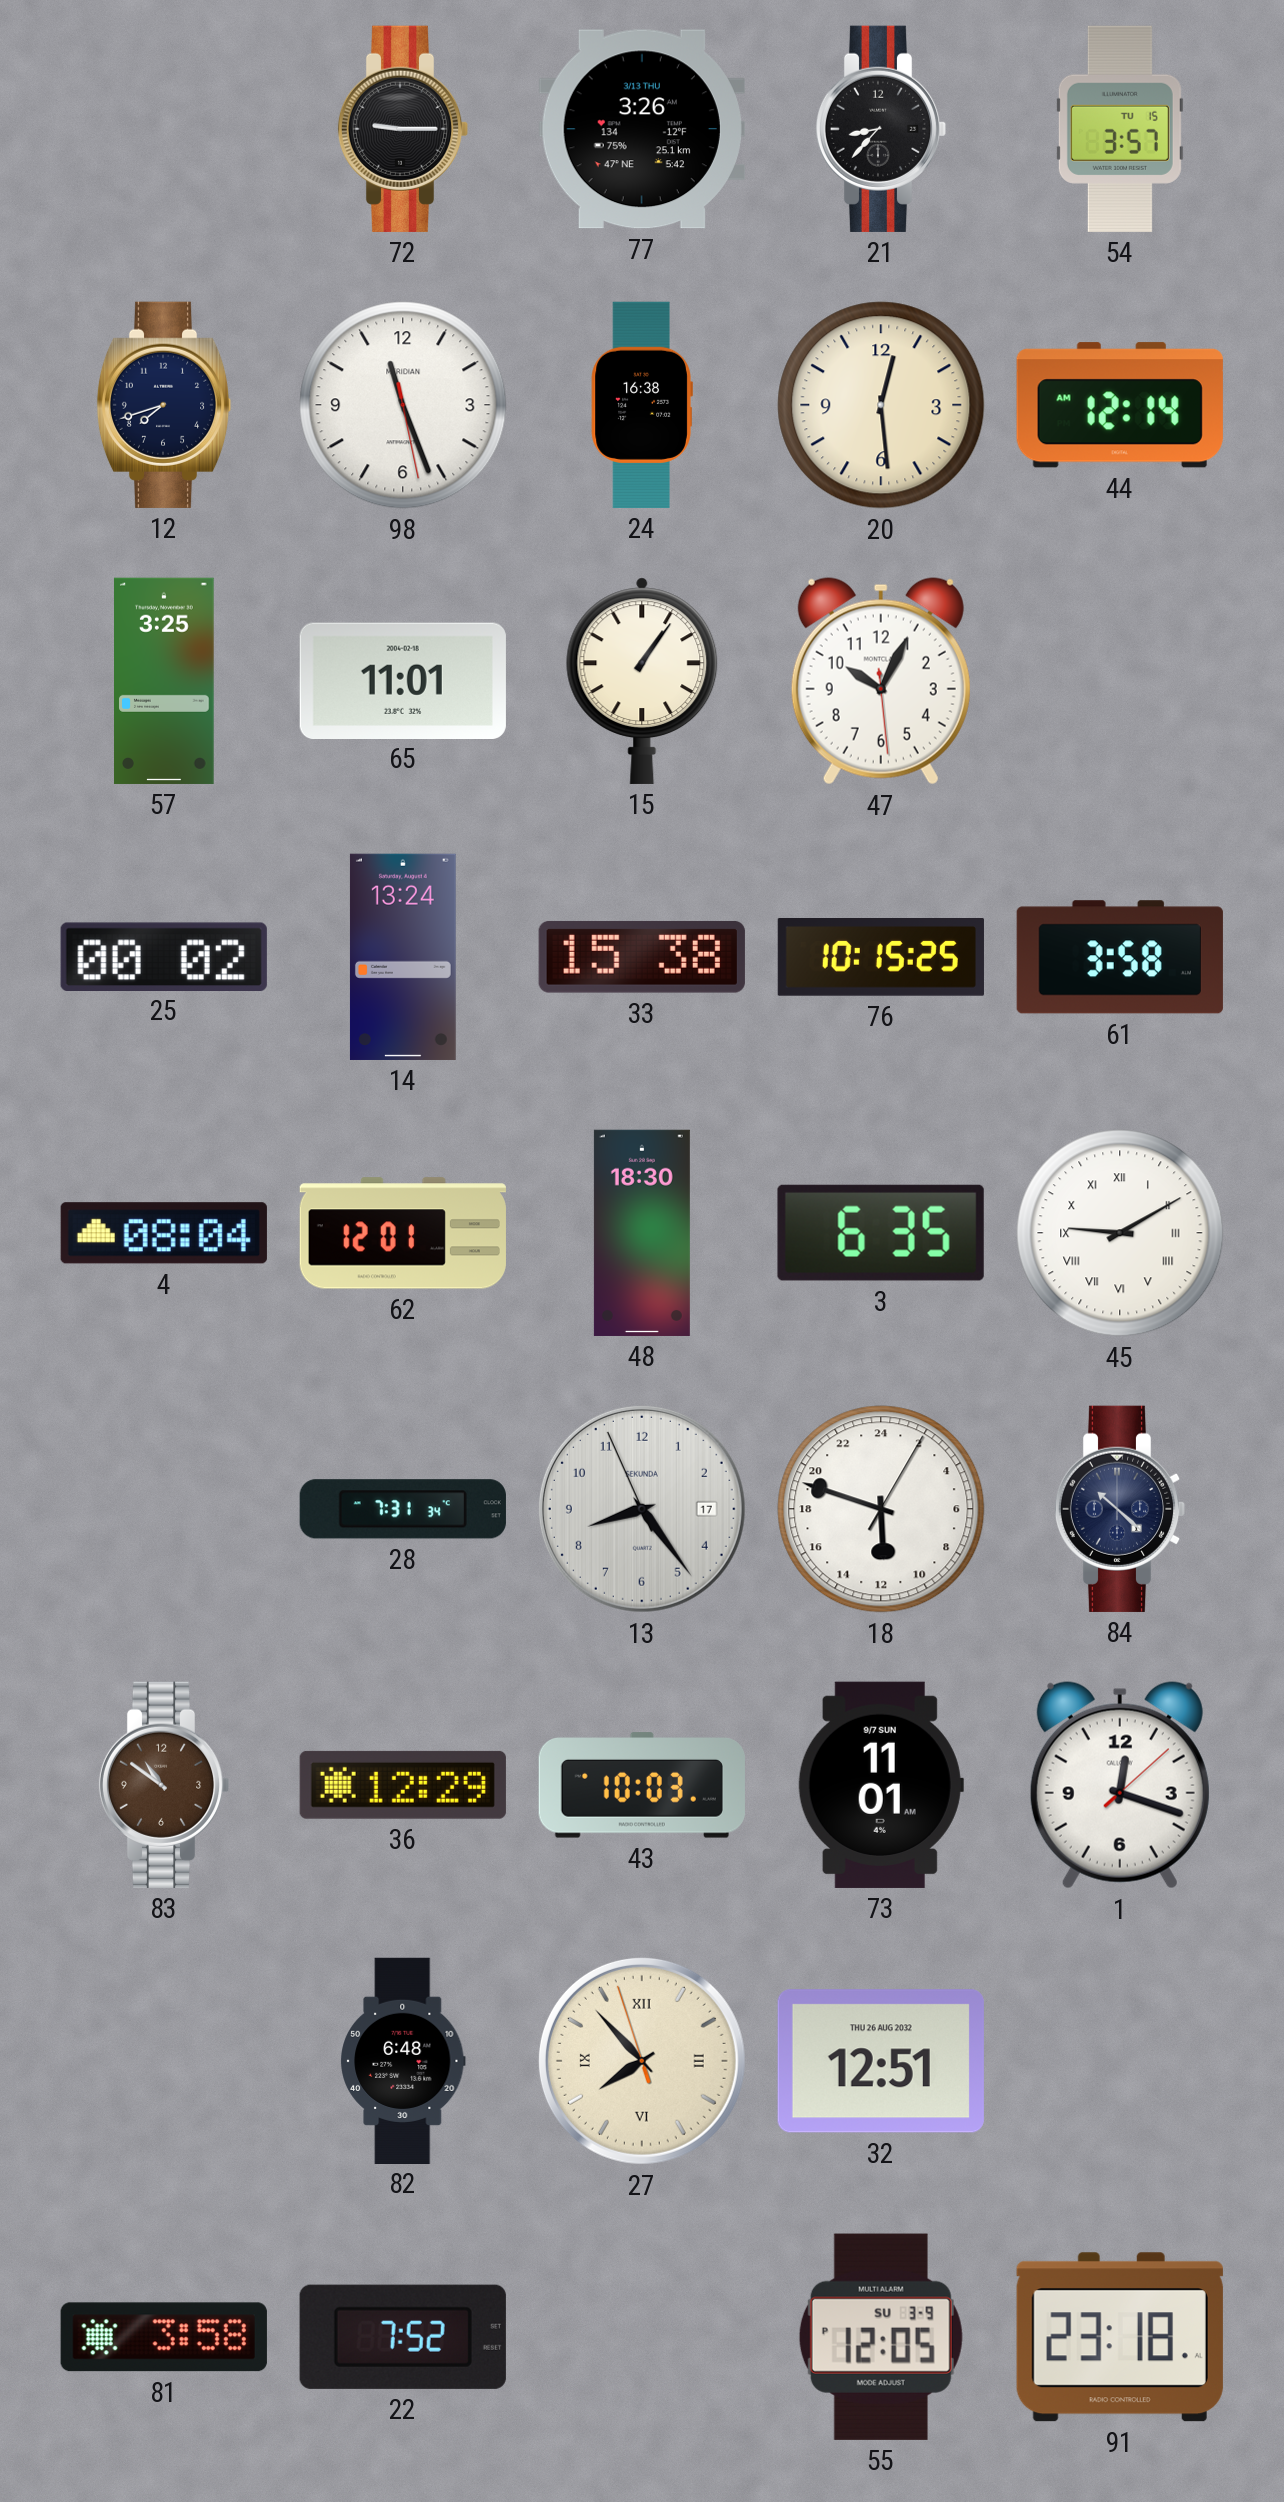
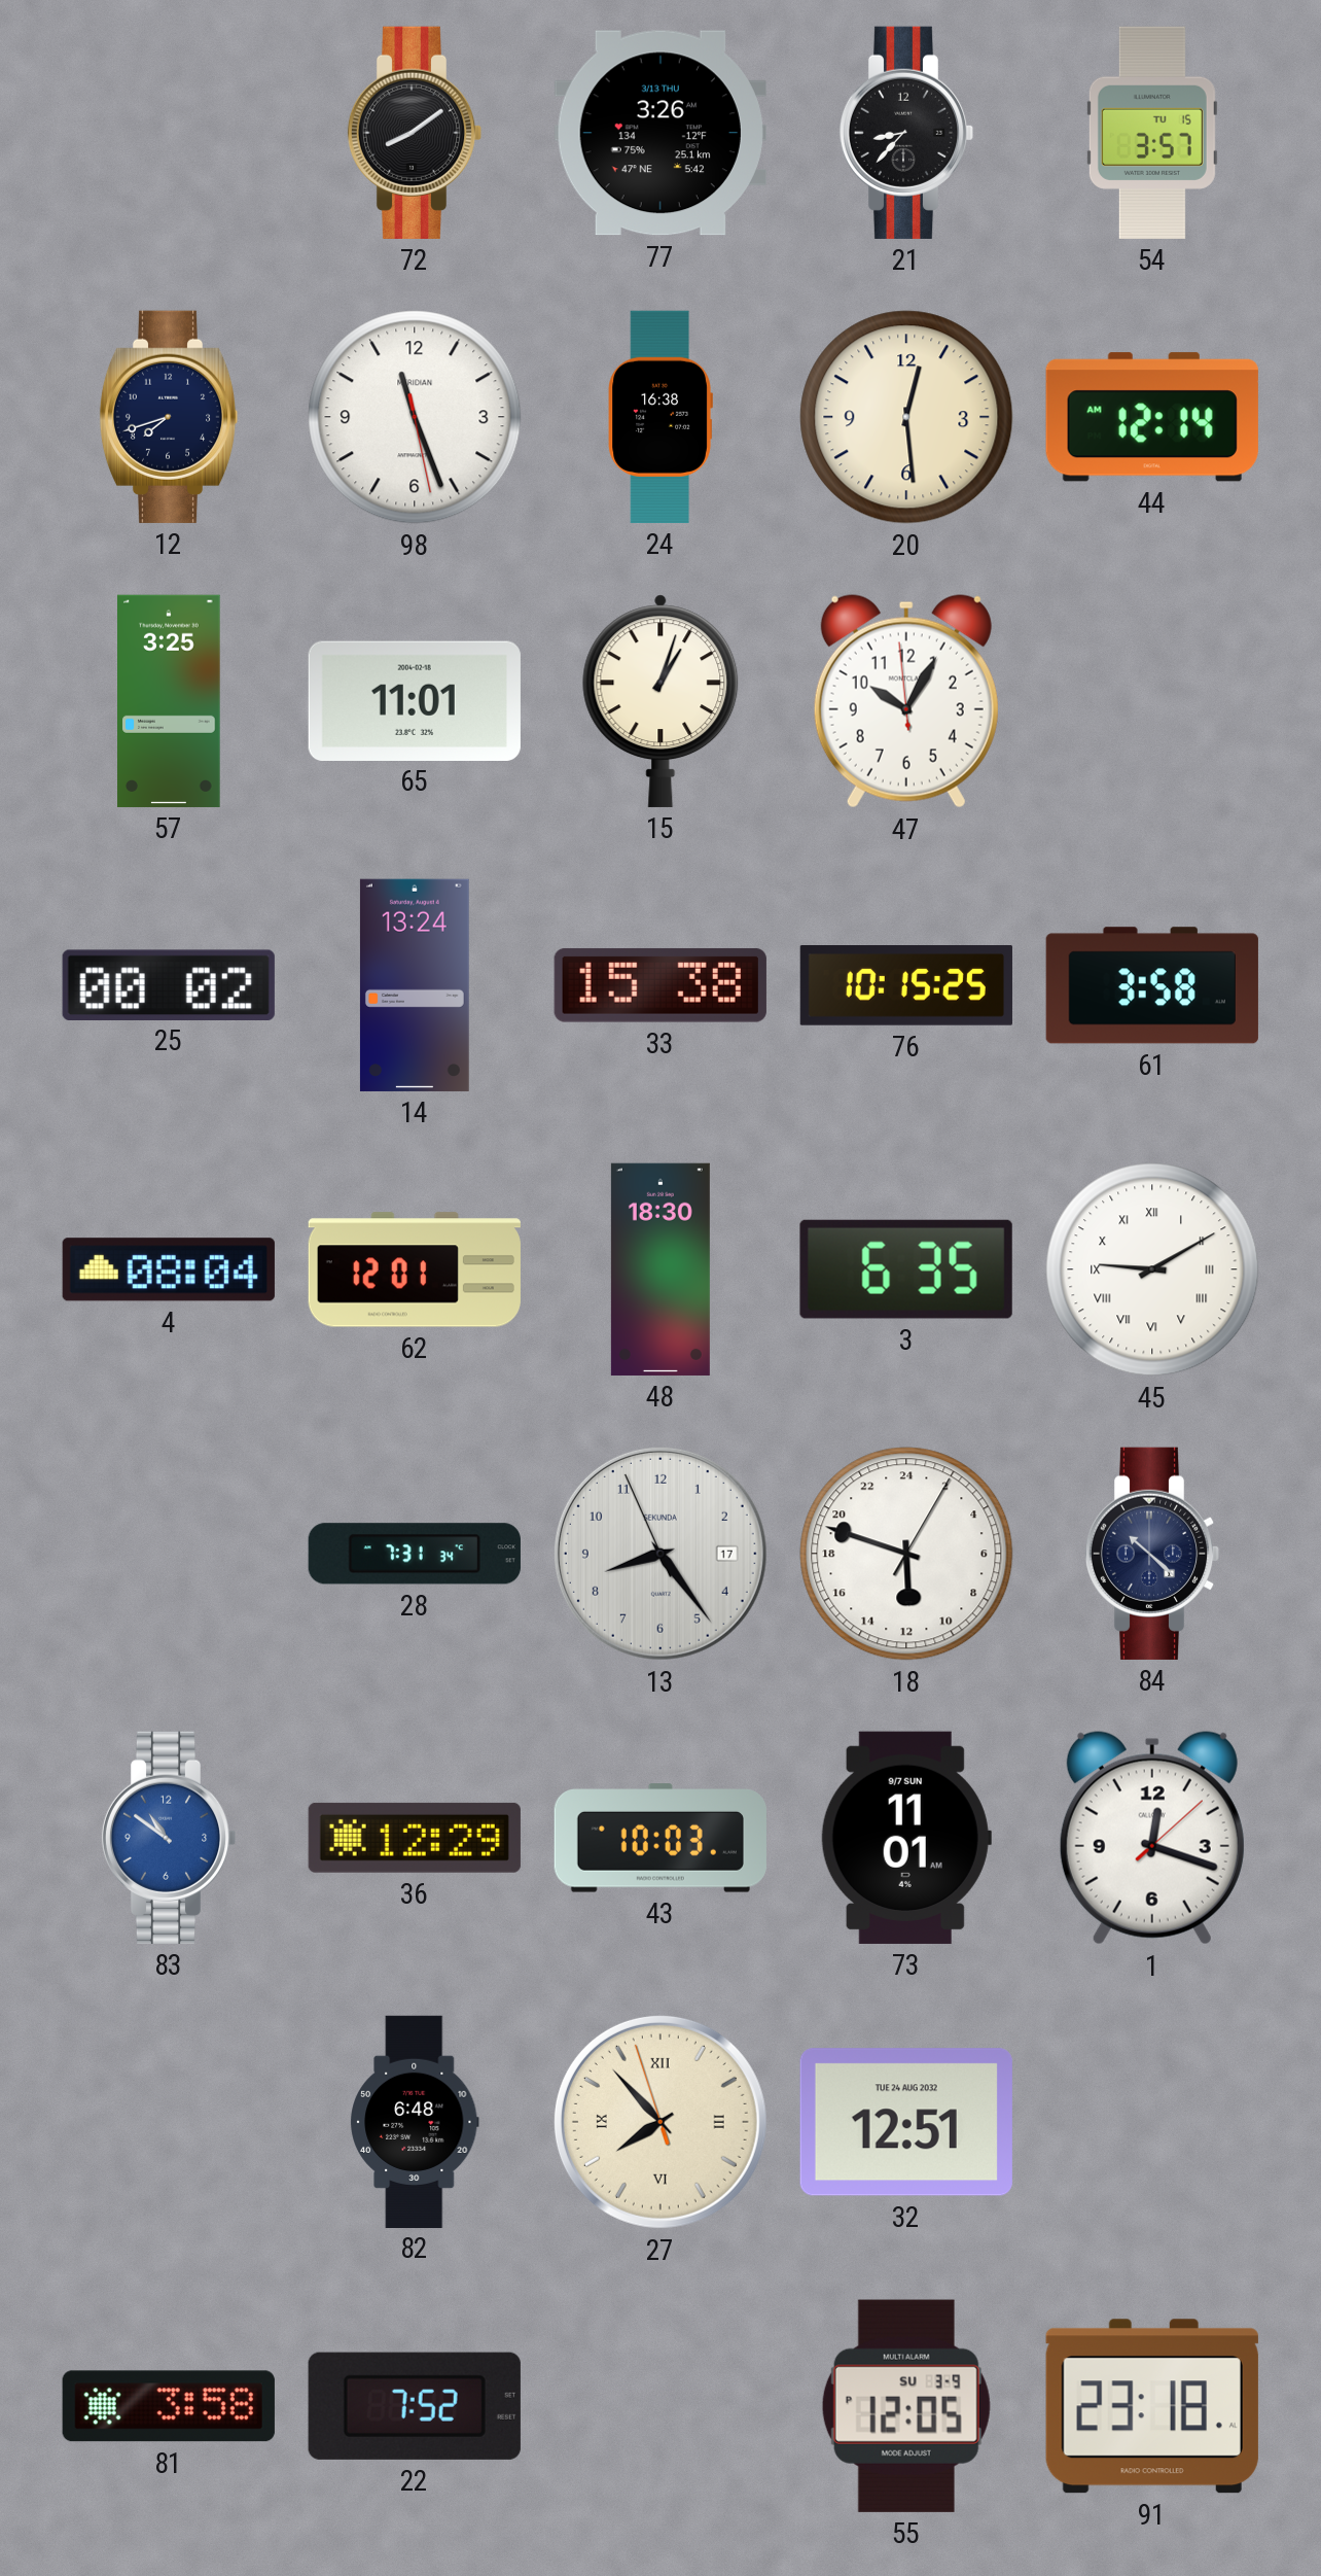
72: 9:15 -> 8:09
15: 1:06 -> 1:03
47: 10:04:29 -> 10:04:59
83 dial: brown -> blue
32 date: THU 26 AUG 2032 -> TUE 24 AUG 2032
